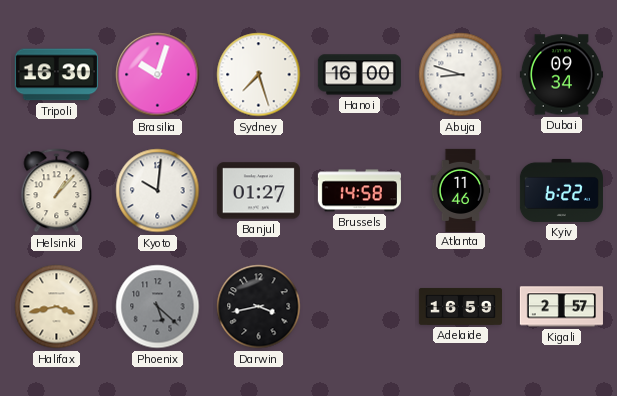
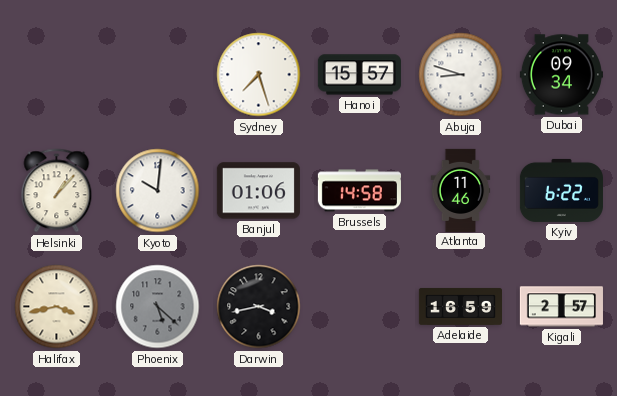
Tripoli: 16:30 -> none
Brasilia: 10:03 -> none
Hanoi: 16:00 -> 15:57
Banjul: 01:27 -> 01:06
